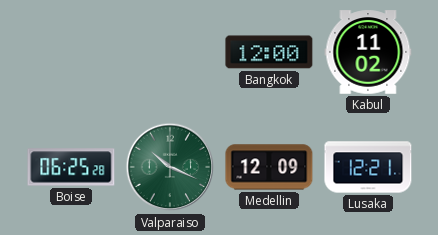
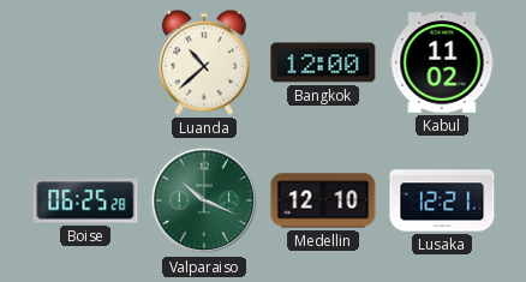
Luanda: none -> 10:38
Medellin: 12:09 -> 12:10
